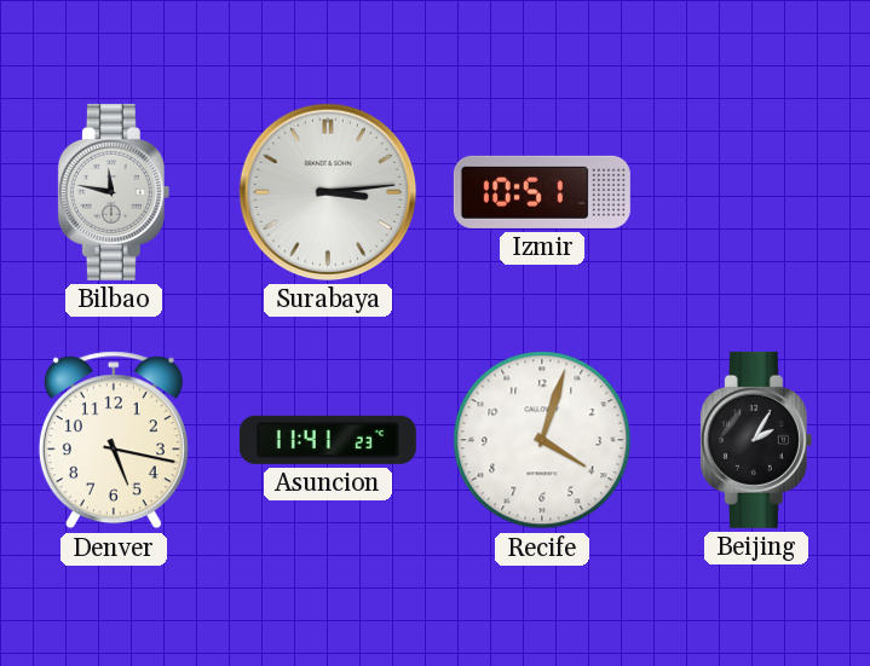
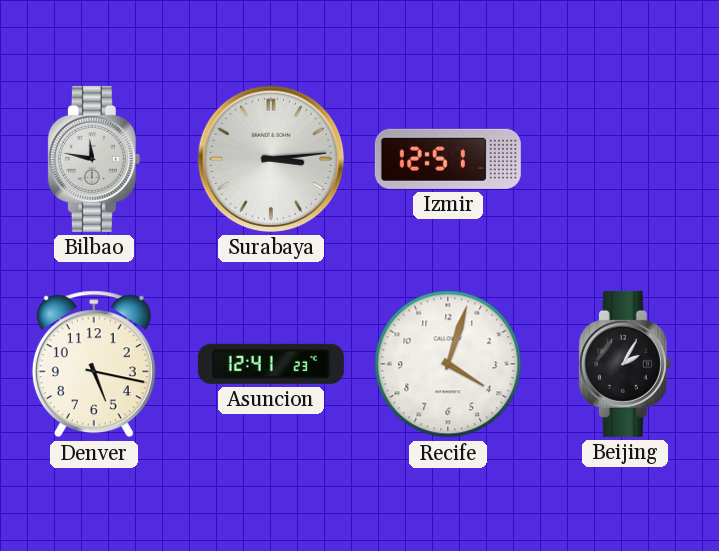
Izmir: 10:51 -> 12:51
Asuncion: 11:41 -> 12:41
